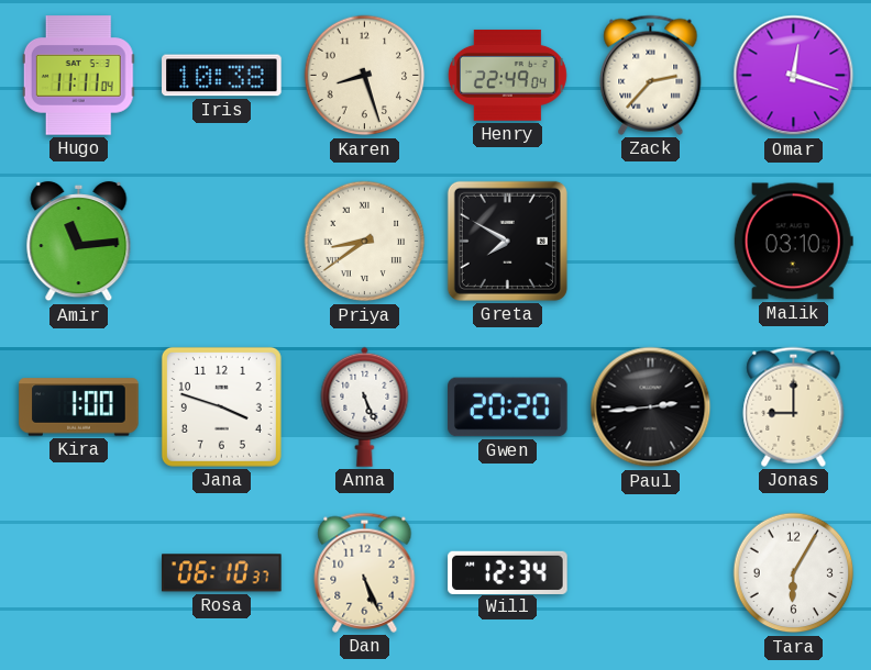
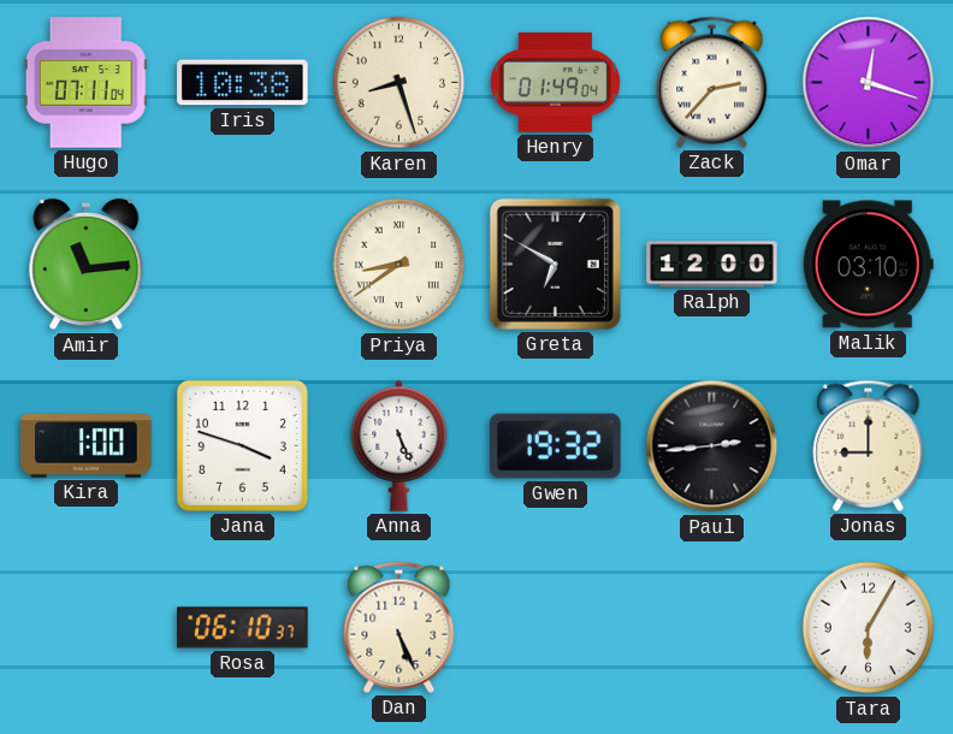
Hugo: 11:11 -> 07:11
Henry: 22:49 -> 01:49
Greta: 7:50 -> 6:50
Ralph: none -> 12:00
Gwen: 20:20 -> 19:32
Will: 12:34 -> none
